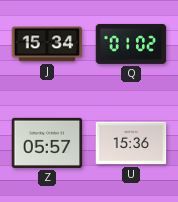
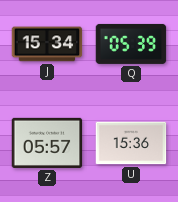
Q: 01:02 -> 05:39
